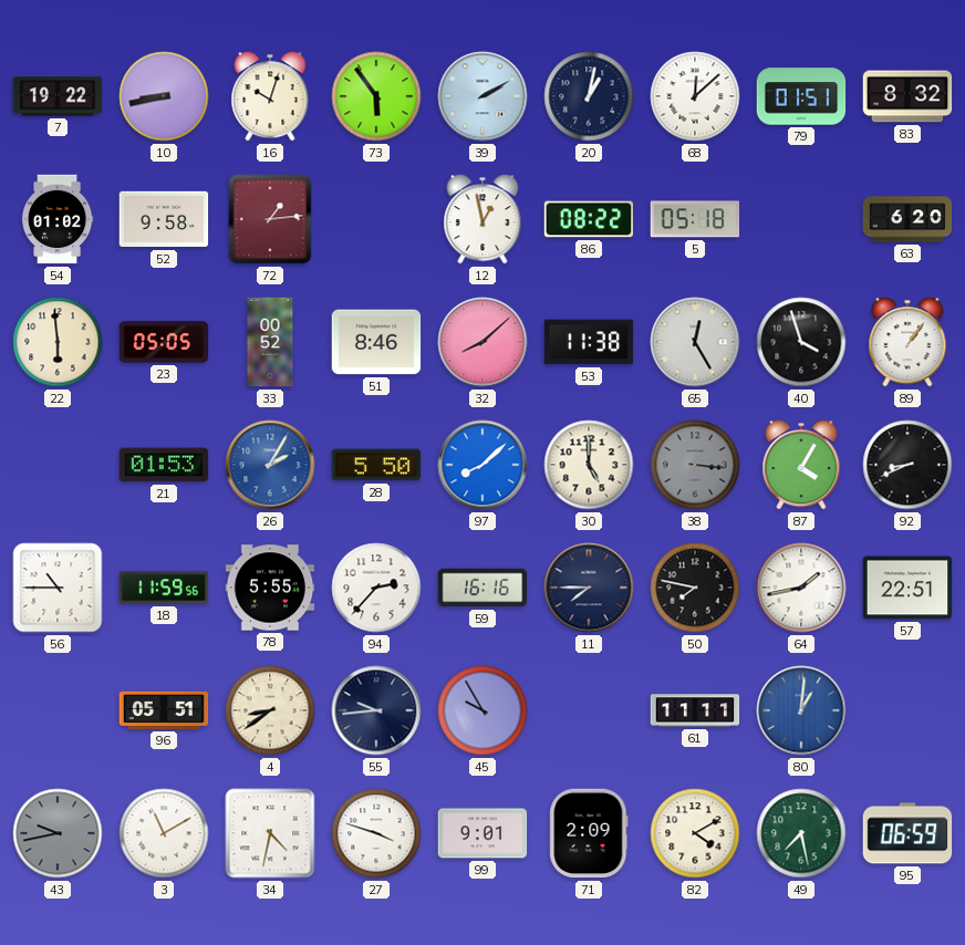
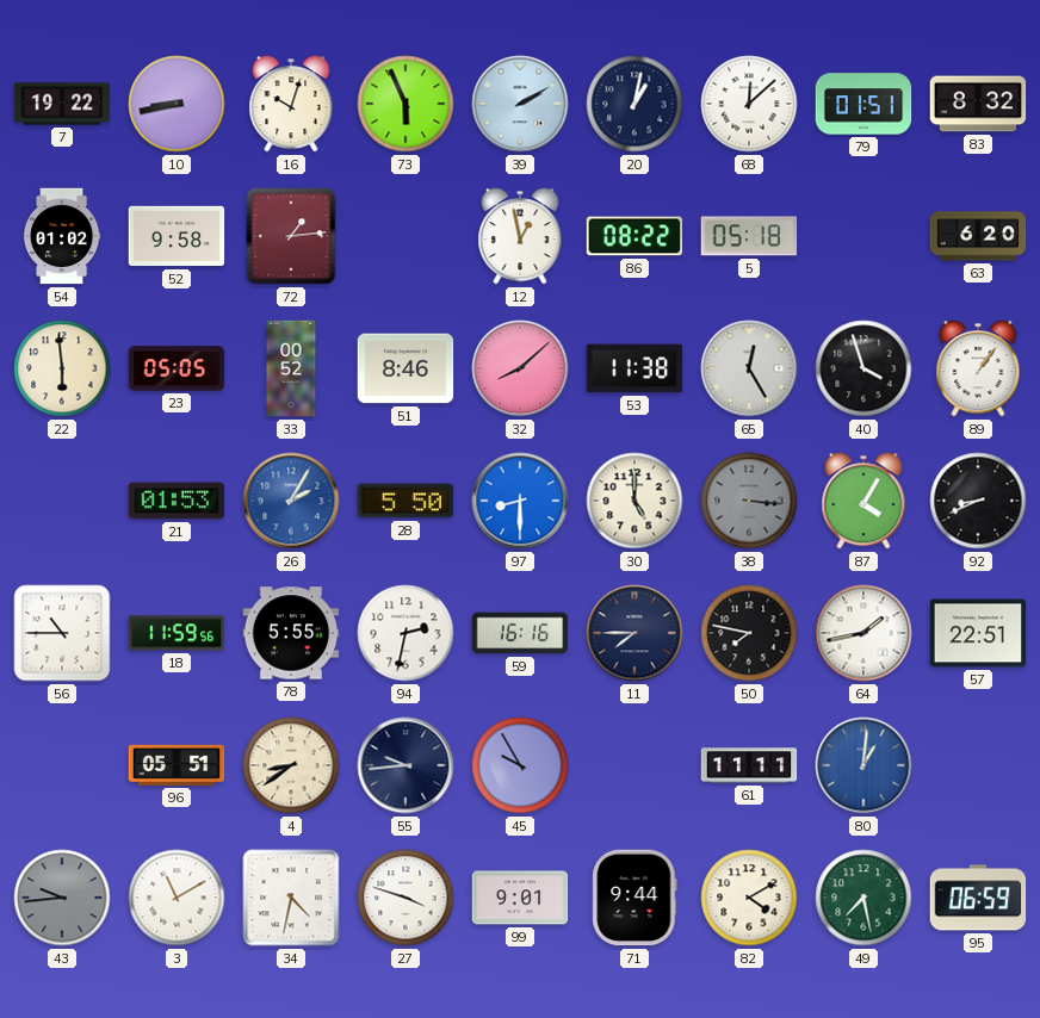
73: 5:54 -> 5:56
97: 8:08 -> 8:30
94: 2:37 -> 2:32
43: 9:43 -> 9:44
71: 2:09 -> 9:44
